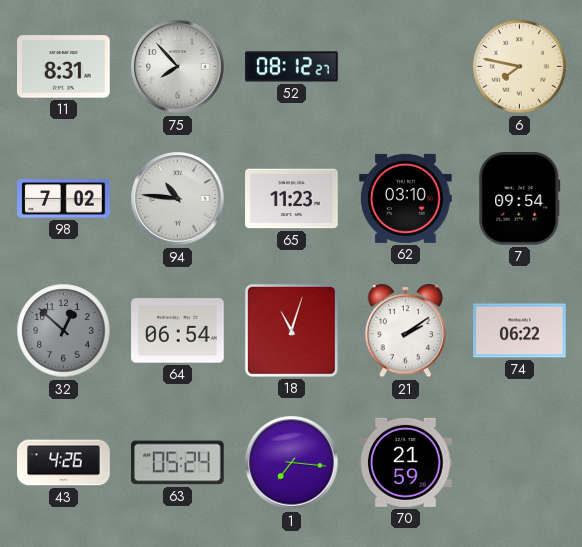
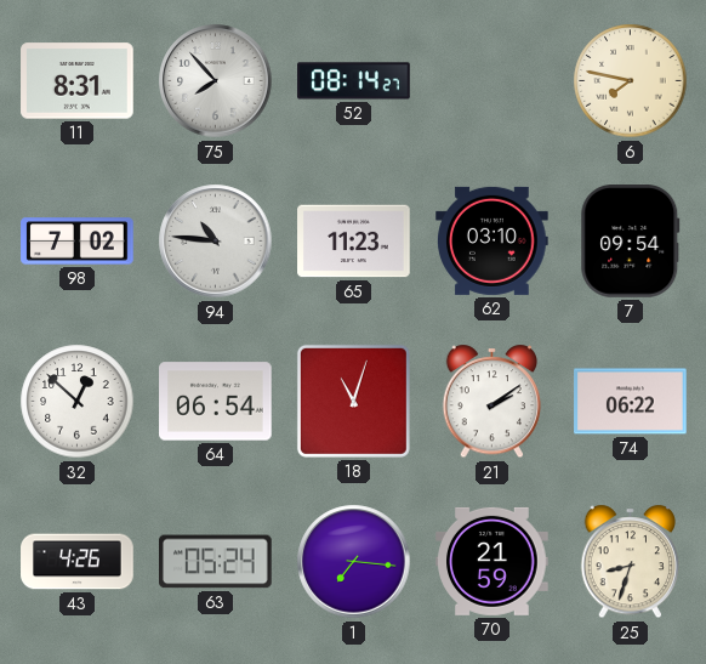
52: 08:12 -> 08:14
32 dial: grey -> white
25: none -> 8:33
